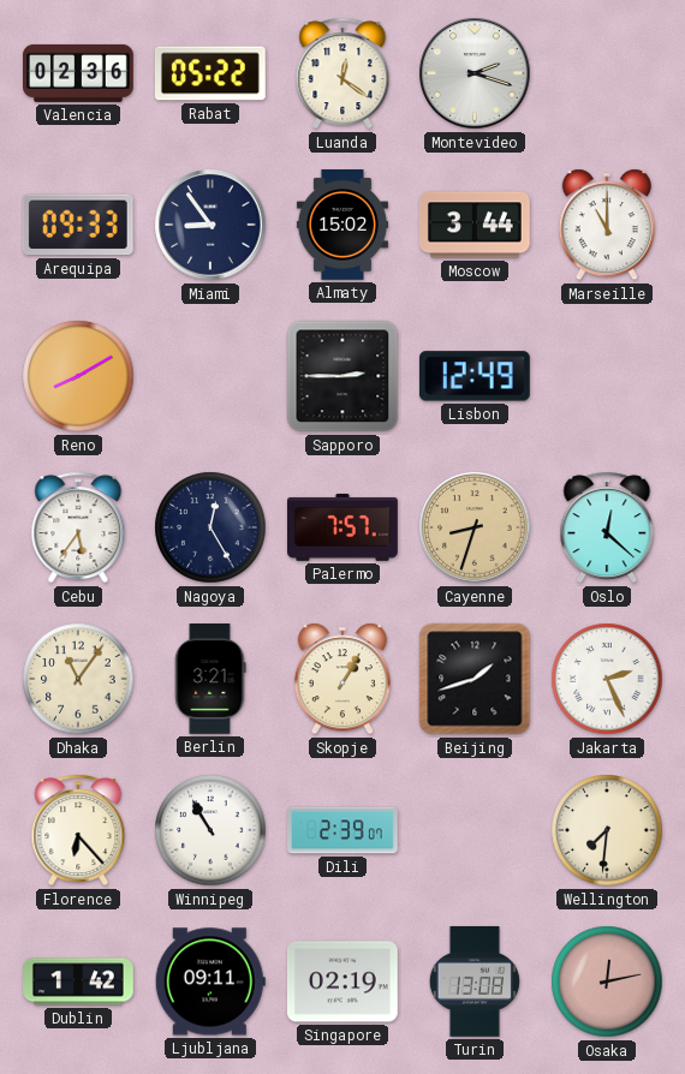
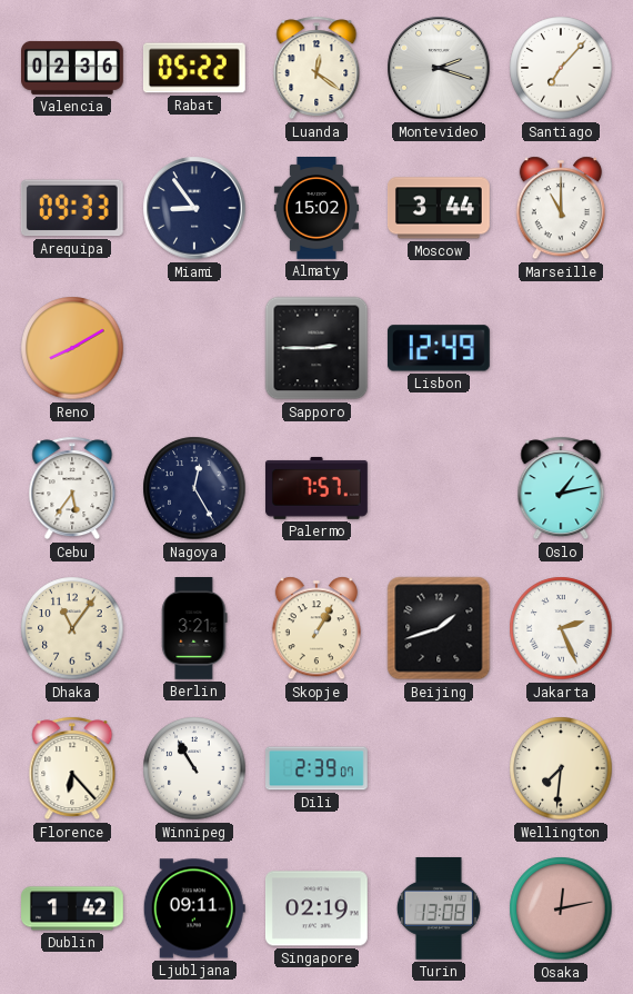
Santiago: none -> 7:07
Cayenne: 8:33 -> none
Oslo: 12:22 -> 1:13
